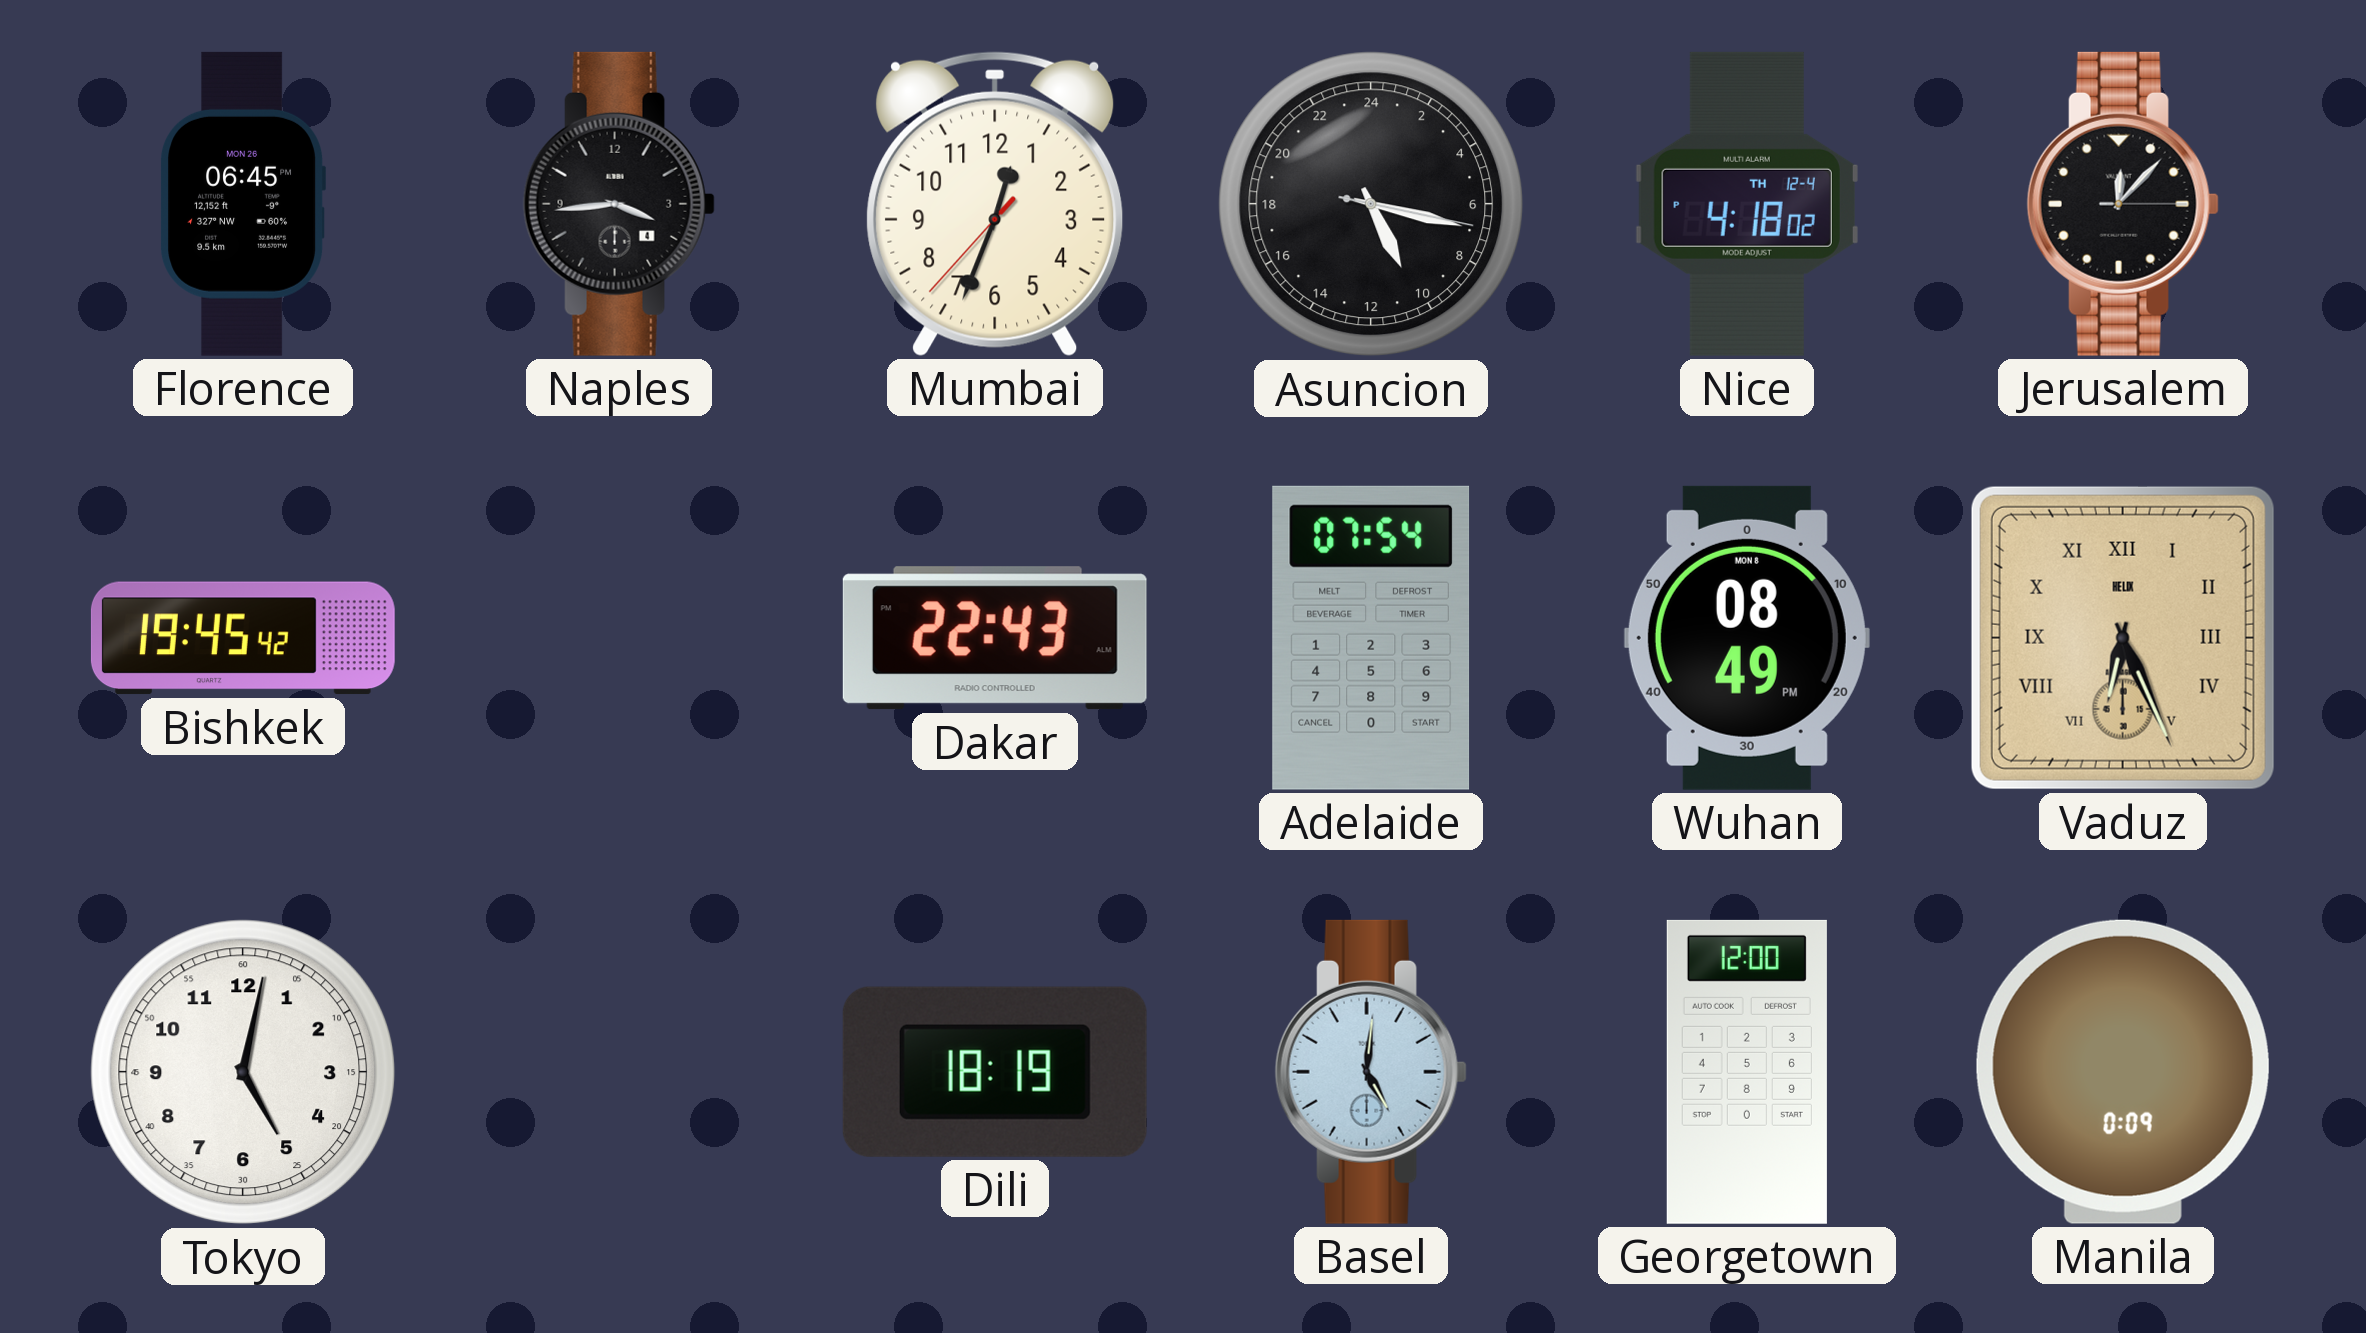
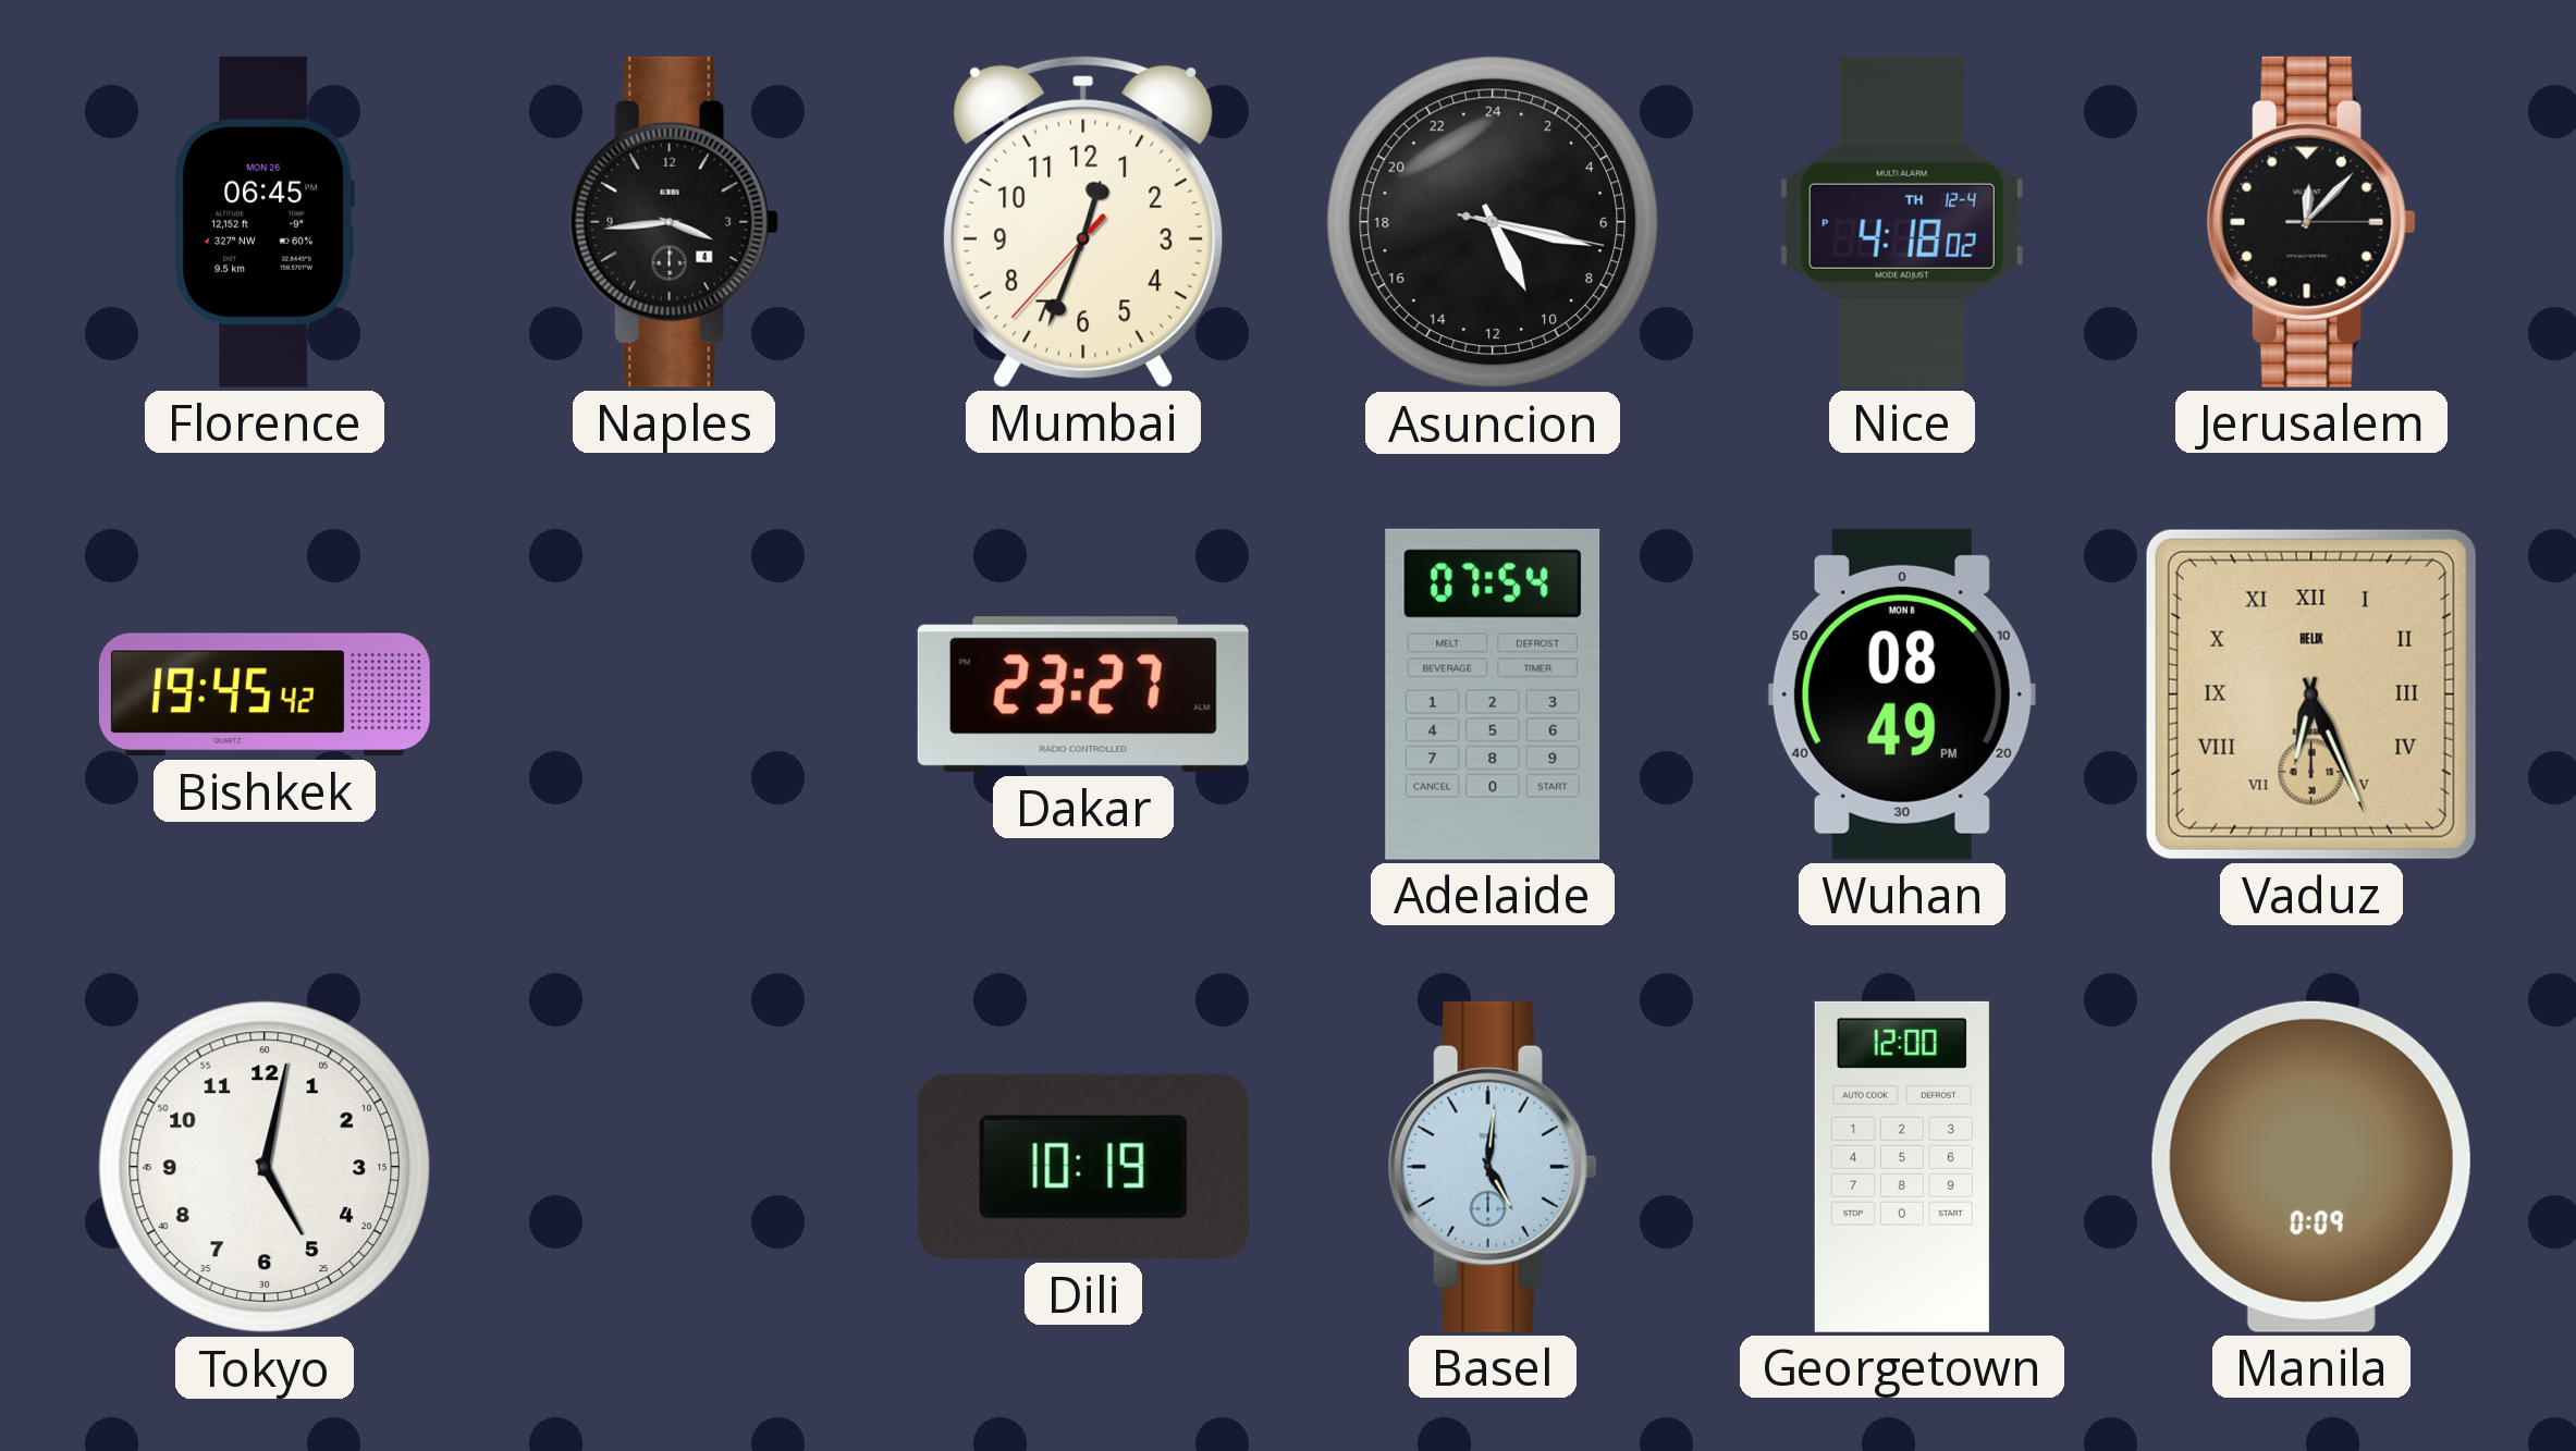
Dakar: 22:43 -> 23:27
Dili: 18:19 -> 10:19
